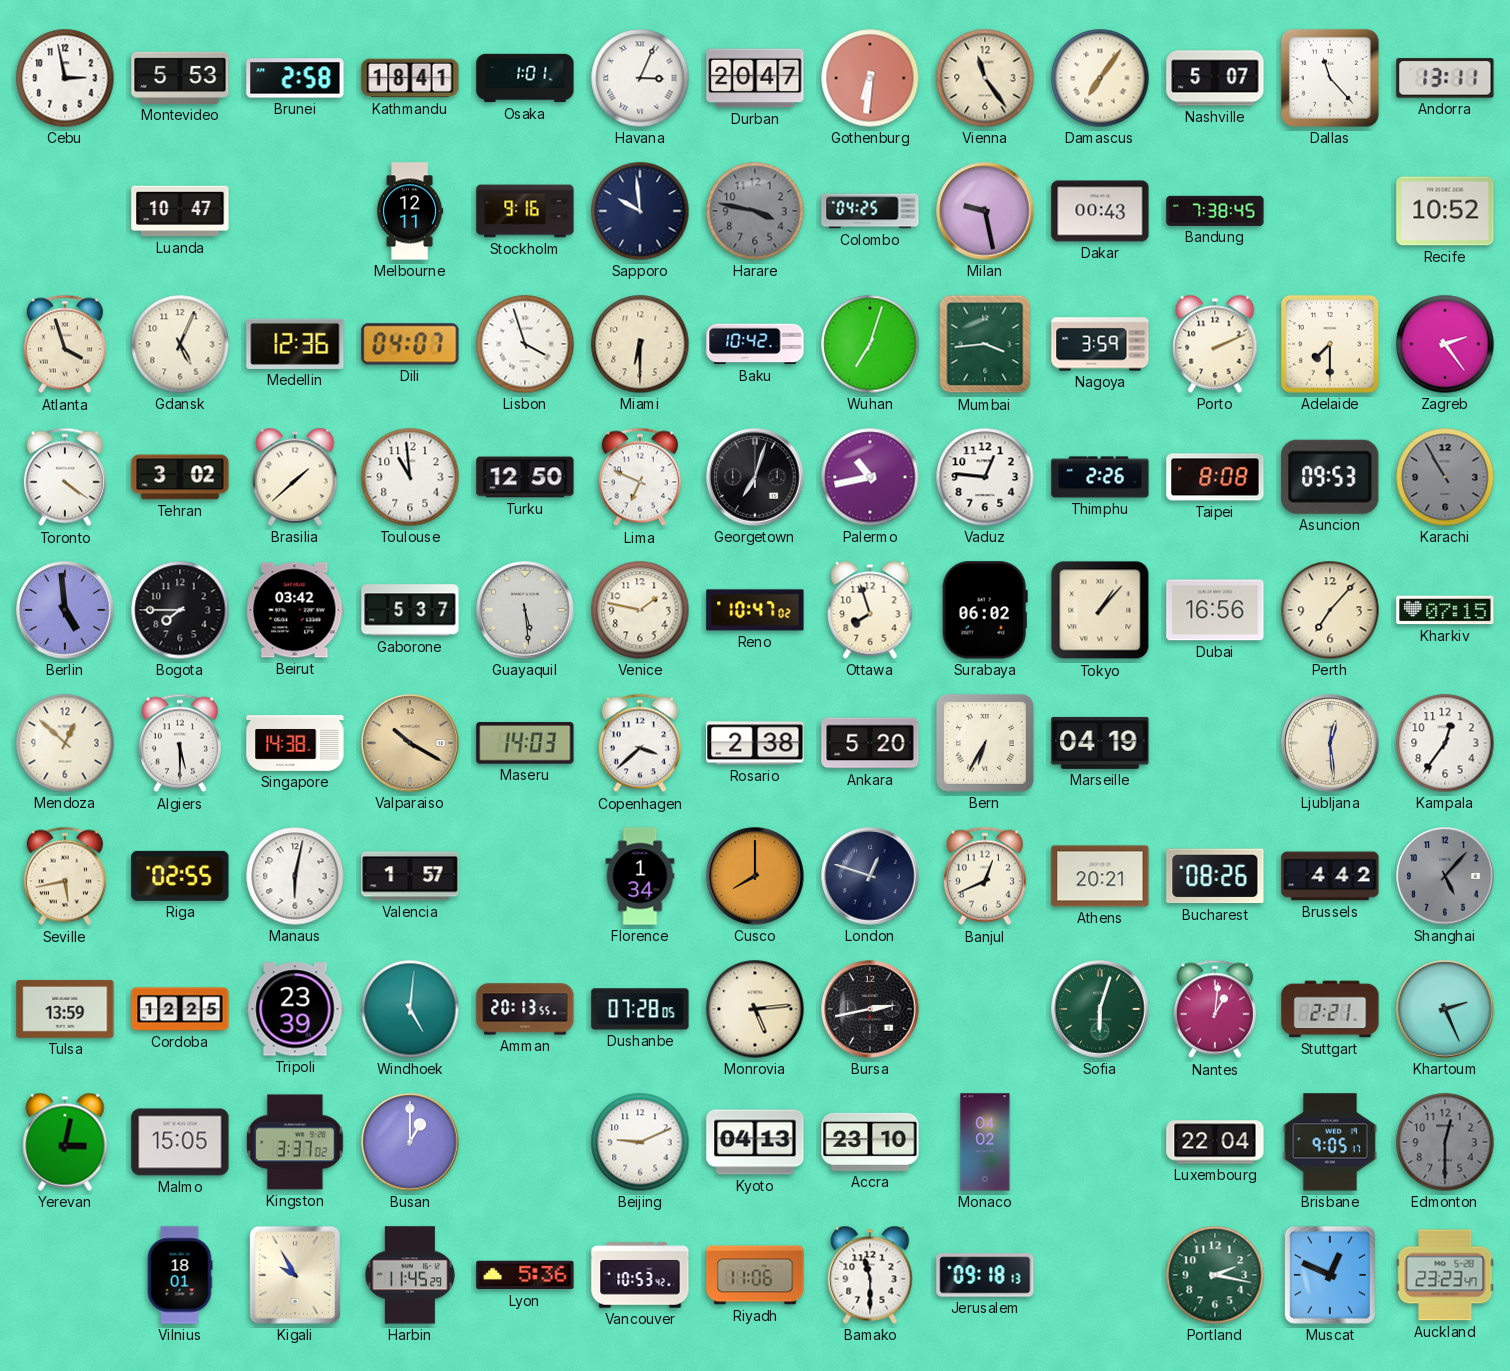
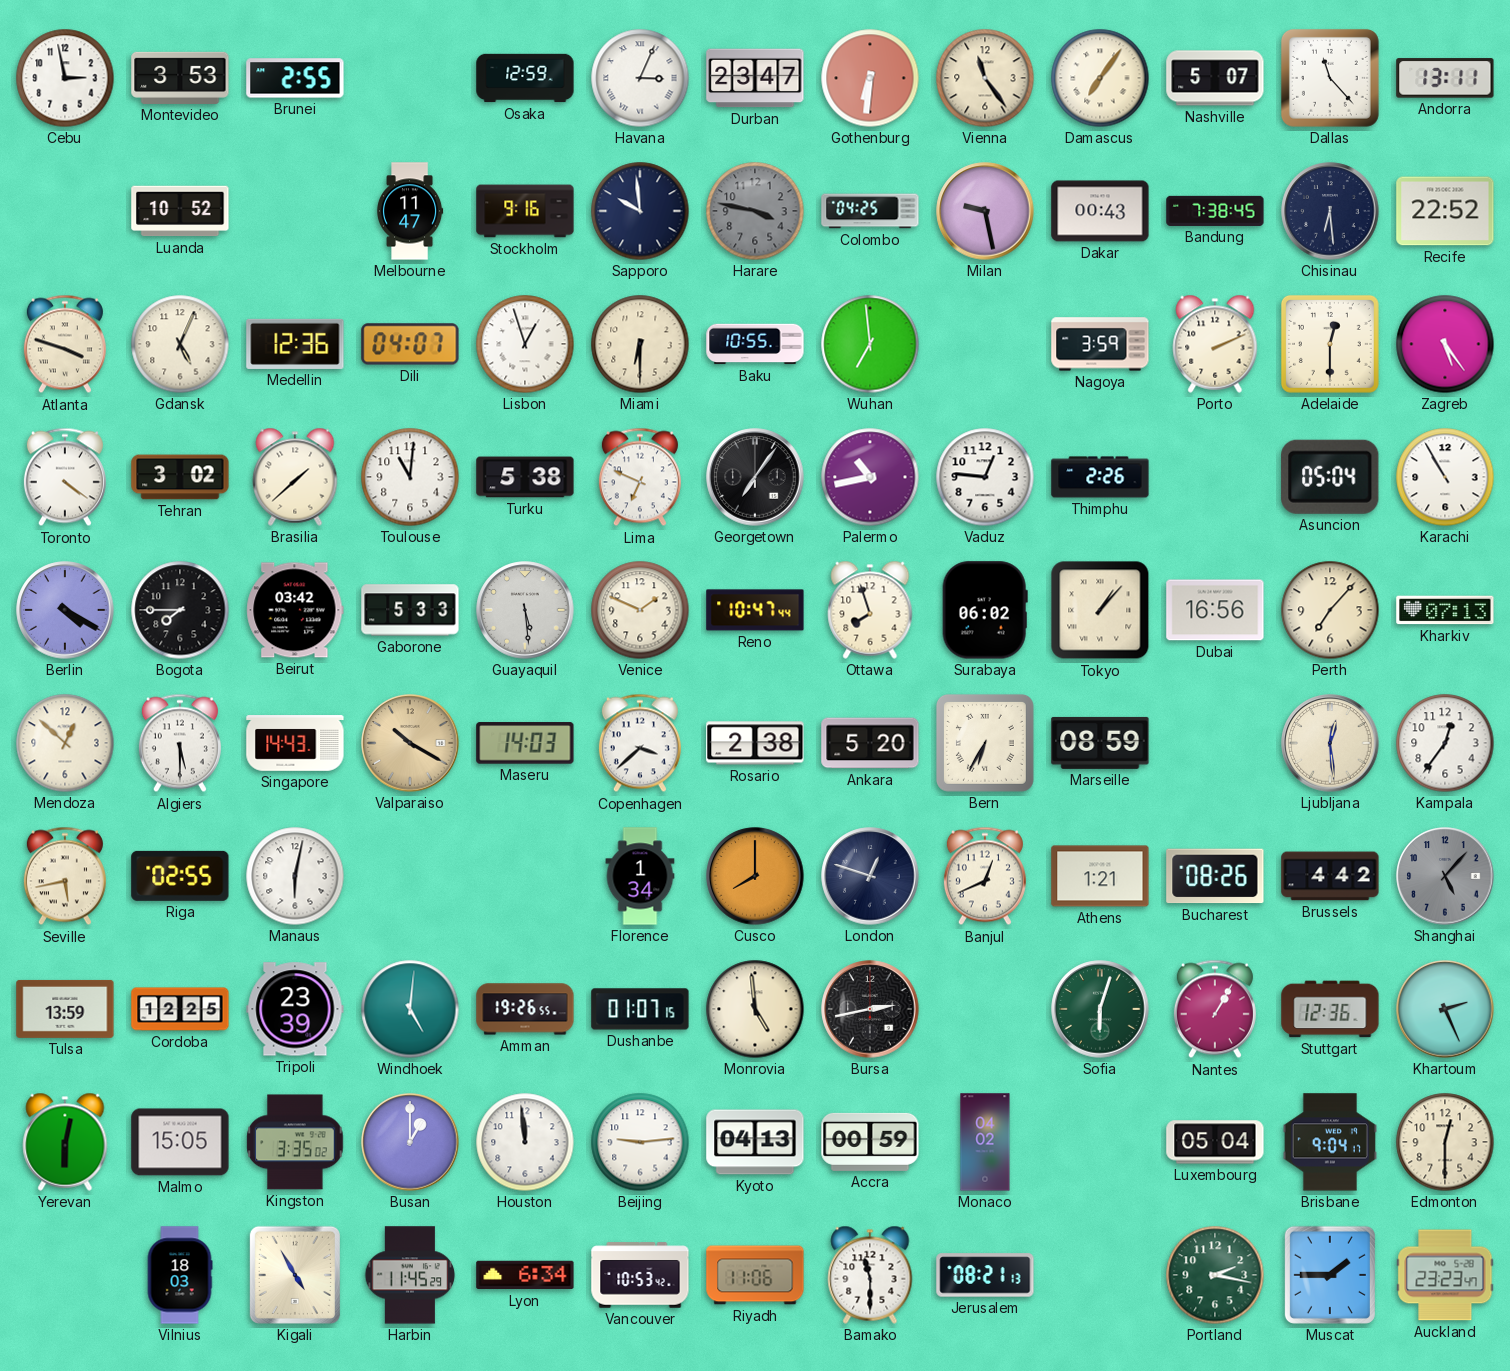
Montevideo: 5:53 -> 3:53
Brunei: 2:58 -> 2:55
Kathmandu: 18:41 -> none
Osaka: 1:01 -> 12:59
Durban: 20:47 -> 23:47
Luanda: 10:47 -> 10:52
Melbourne: 12:11 -> 11:47
Chisinau: none -> 6:29
Recife: 10:52 -> 22:52
Atlanta: 3:57 -> 3:48
Lisbon: 3:57 -> 12:57
Baku: 10:42 -> 10:55
Wuhan: 7:03 -> 6:59
Mumbai: 3:44 -> none
Adelaide: 7:30 -> 12:30
Zagreb: 2:24 -> 5:24
Toulouse: 10:59 -> 11:01
Turku: 12:50 -> 5:38
Georgetown: 7:03 -> 7:06
Taipei: 8:08 -> none
Asuncion: 09:53 -> 05:04
Karachi dial: grey -> white
Berlin: 4:59 -> 4:20
Gaborone: 5:37 -> 5:33
Venice: 1:47 -> 1:49
Reno: 10:47:02 -> 10:47:44
Kharkiv: 07:15 -> 07:13
Singapore: 14:38 -> 14:43
Marseille: 04:19 -> 08:59
Valencia: 1:57 -> none
Athens: 20:21 -> 1:21
Amman: 20:13 -> 19:26
Dushanbe: 07:28 -> 01:07
Monrovia: 5:14 -> 4:59
Nantes: 1:01 -> 1:05
Stuttgart: 2:21 -> 12:36
Yerevan: 3:02 -> 6:02
Kingston: 3:37 -> 3:35
Houston: none -> 11:59
Beijing: 9:11 -> 9:14
Accra: 23:10 -> 00:59
Luxembourg: 22:04 -> 05:04
Brisbane: 9:05 -> 9:04
Edmonton dial: grey -> cream
Vilnius: 18:01 -> 18:03
Kigali: 9:55 -> 4:55
Lyon: 5:36 -> 6:34
Jerusalem: 09:18 -> 08:21
Muscat: 12:49 -> 1:45
